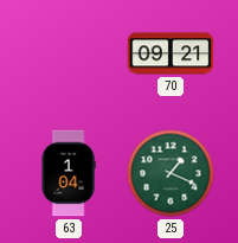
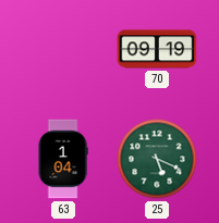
70: 09:21 -> 09:19
25: 1:19 -> 5:19
